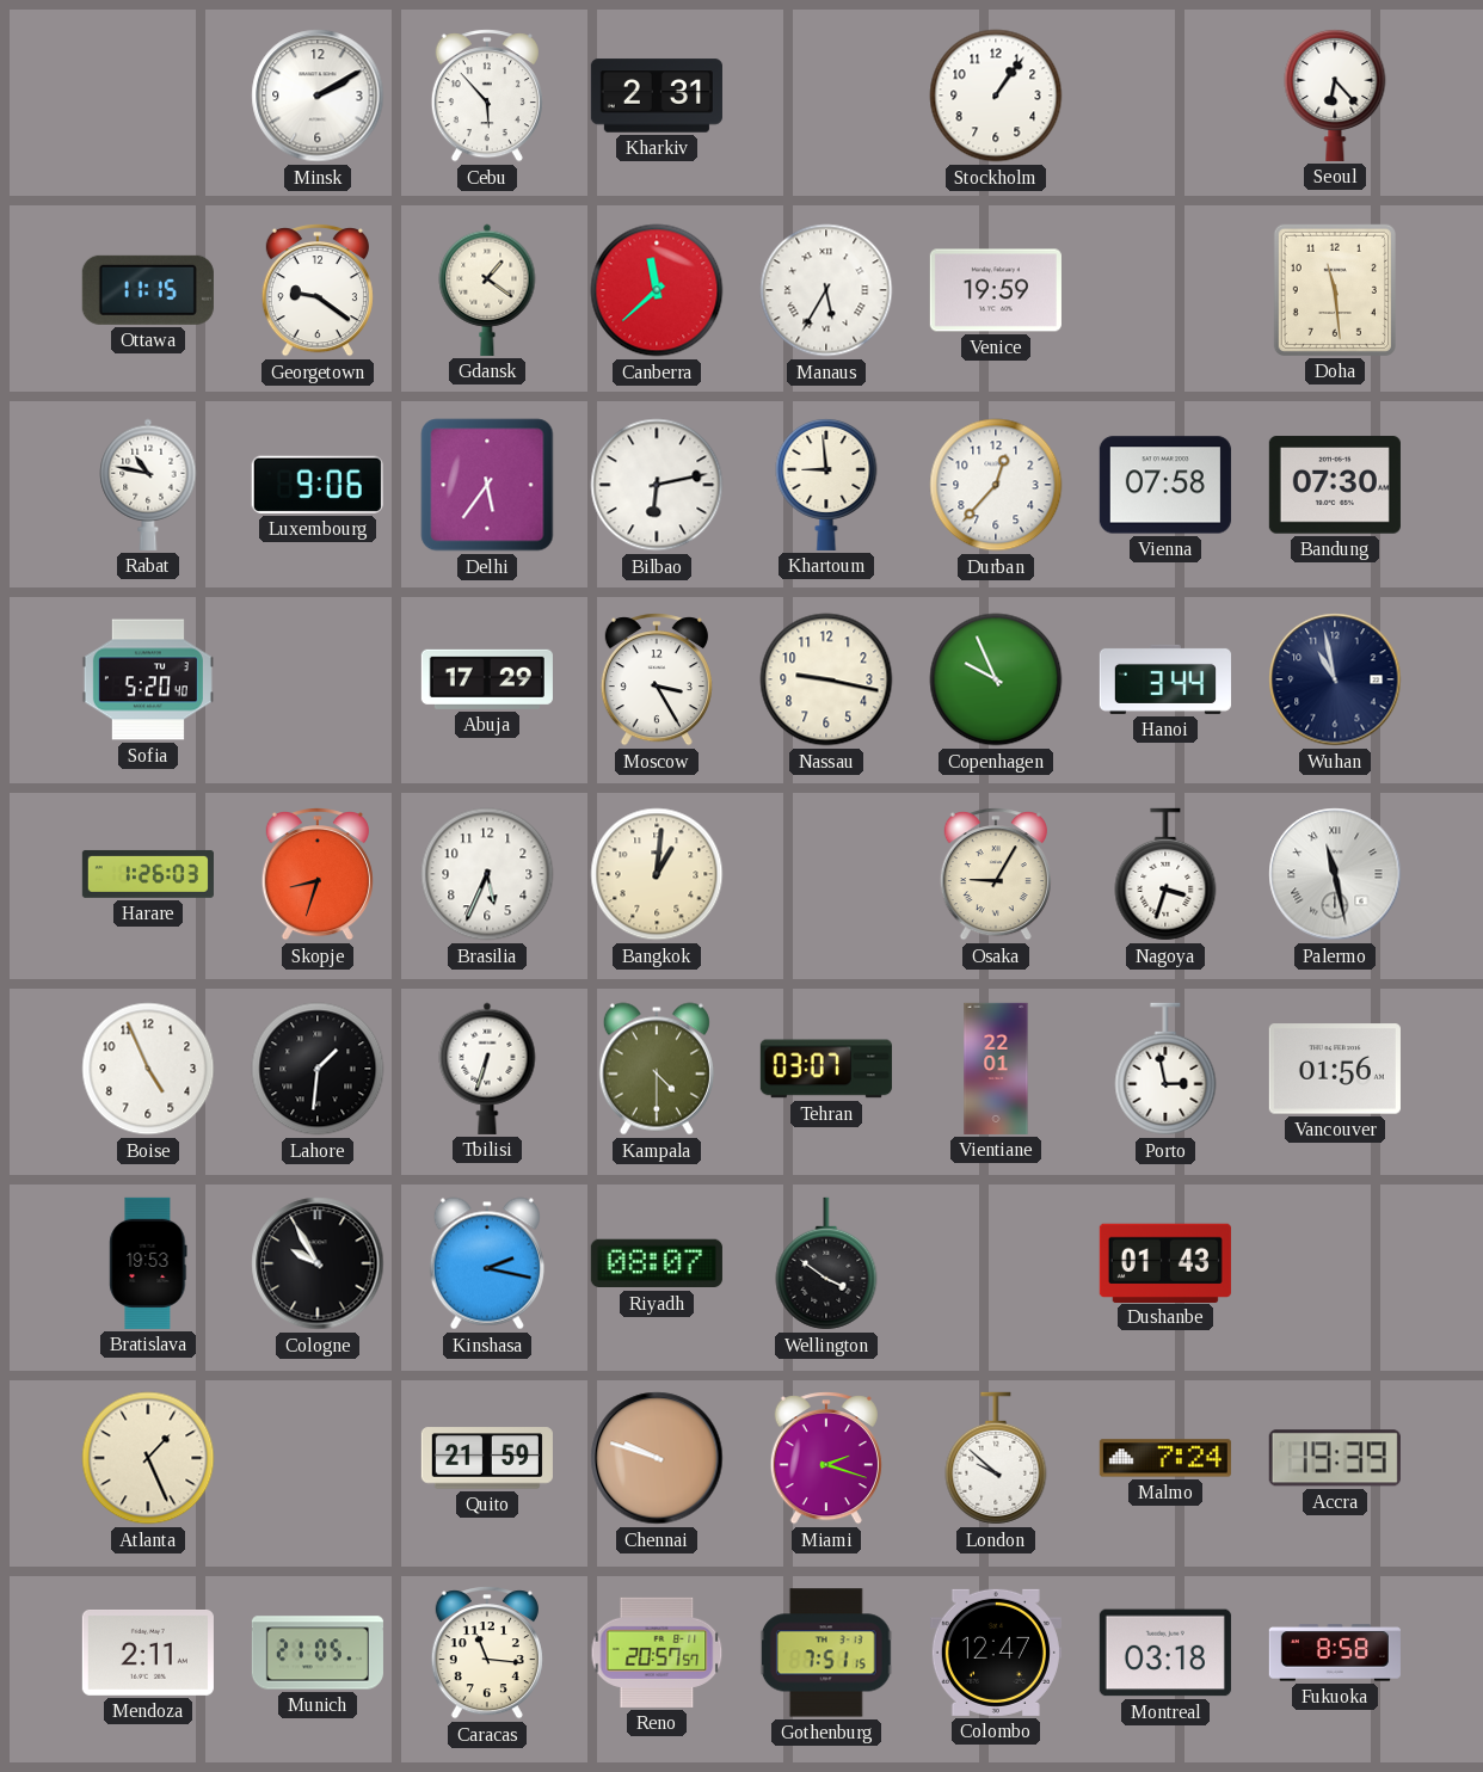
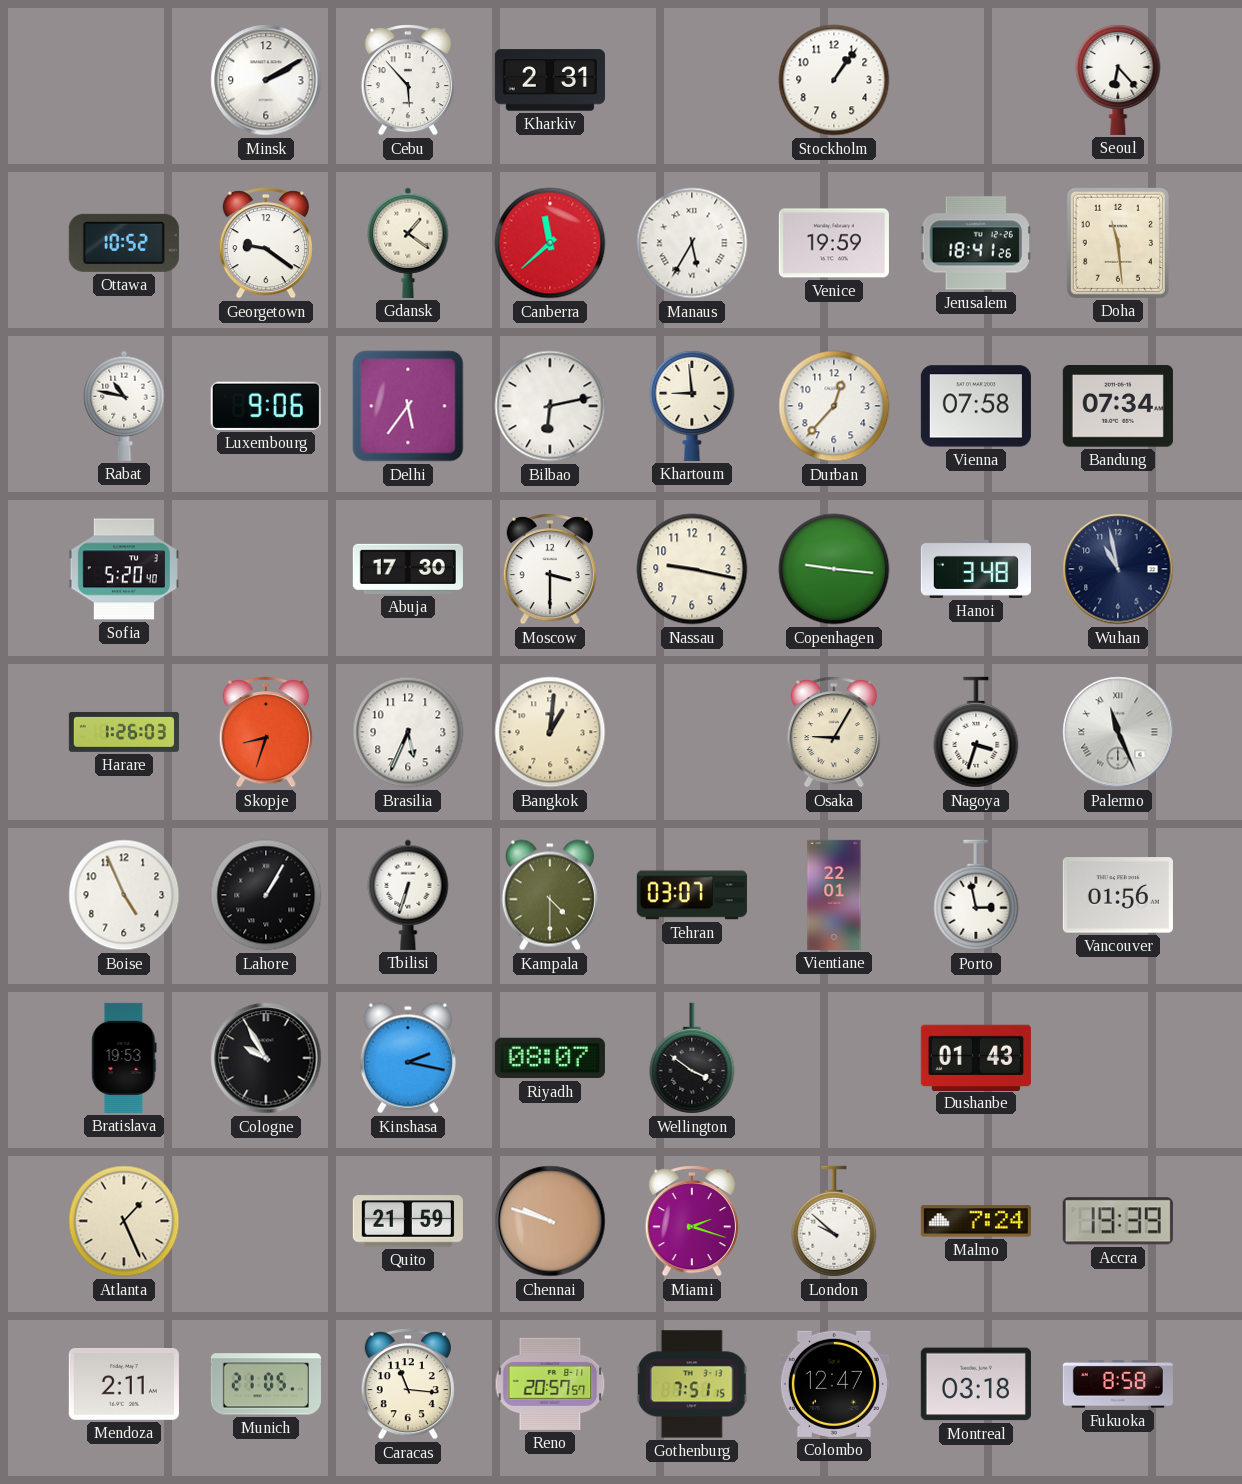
Ottawa: 11:15 -> 10:52
Jerusalem: none -> 18:41
Bandung: 07:30 -> 07:34
Abuja: 17:29 -> 17:30
Moscow: 3:25 -> 3:30
Copenhagen: 9:56 -> 9:16
Hanoi: 3:44 -> 3:48
Palermo: 11:28 -> 11:26
Lahore: 1:31 -> 1:05
